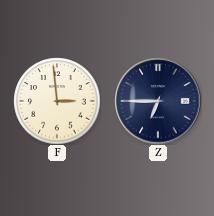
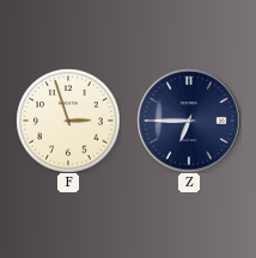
F: 2:59 -> 2:57
